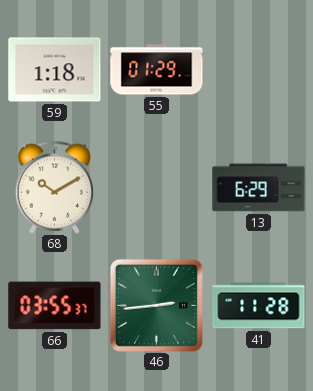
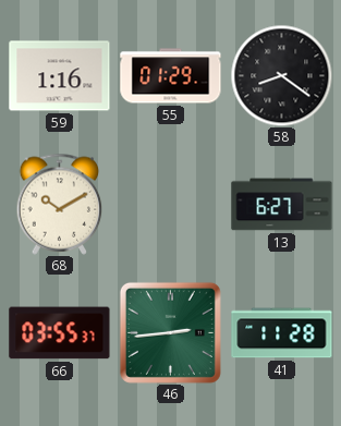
59: 1:18 -> 1:16
58: none -> 8:21
13: 6:29 -> 6:27
